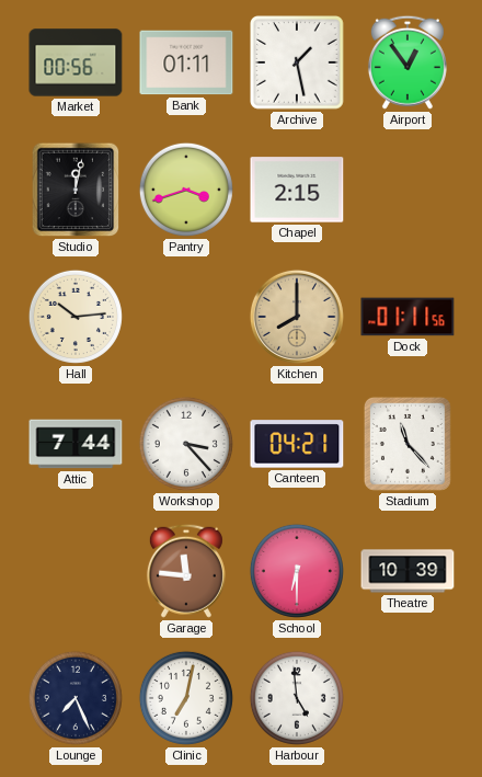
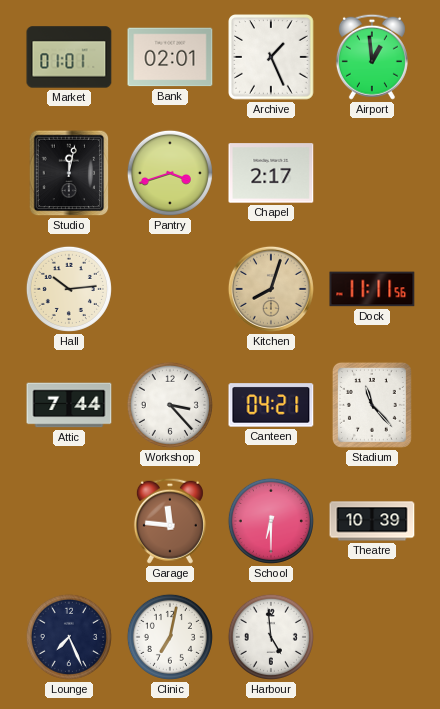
Market: 00:56 -> 01:01
Bank: 01:11 -> 02:01
Archive: 1:28 -> 1:26
Airport: 12:54 -> 12:59
Chapel: 2:15 -> 2:17
Kitchen: 8:00 -> 8:03
Dock: 01:11 -> 11:11
